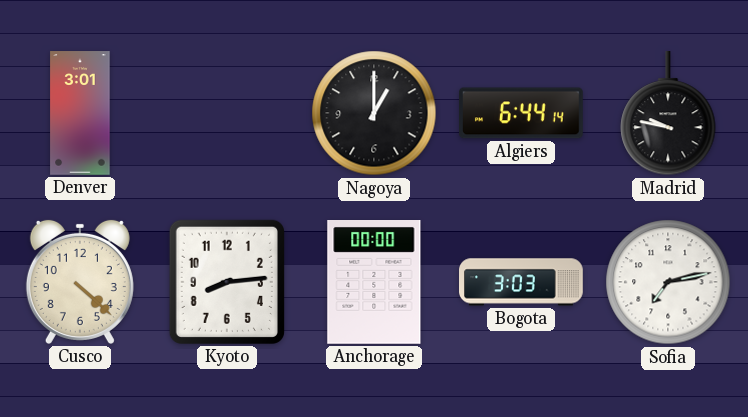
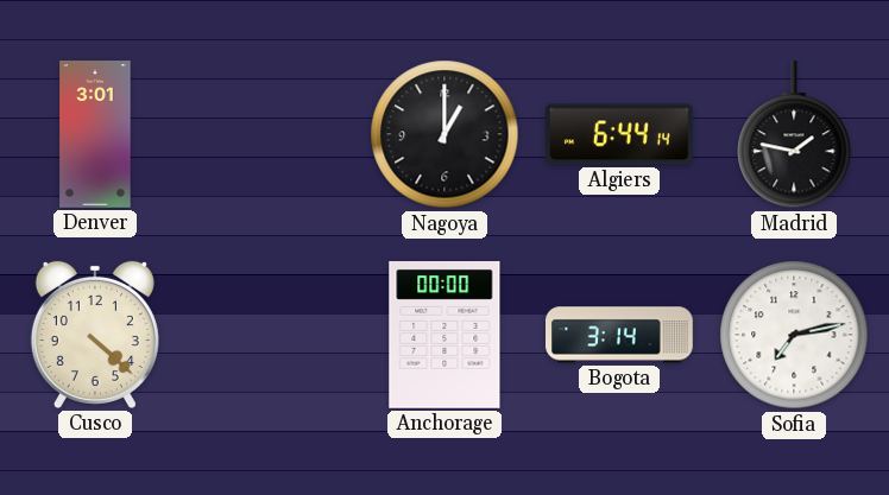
Madrid: 9:47 -> 1:47
Kyoto: 8:14 -> none
Bogota: 3:03 -> 3:14
